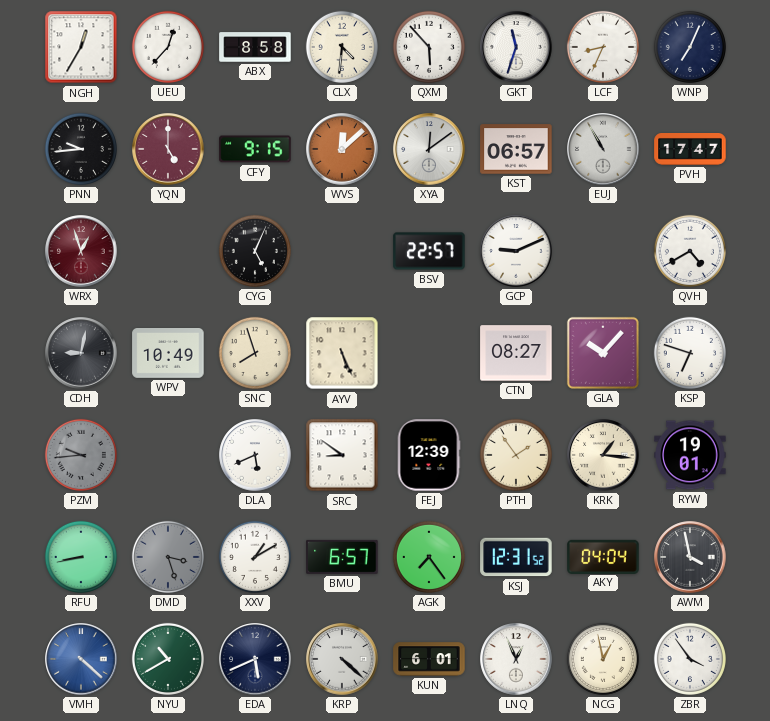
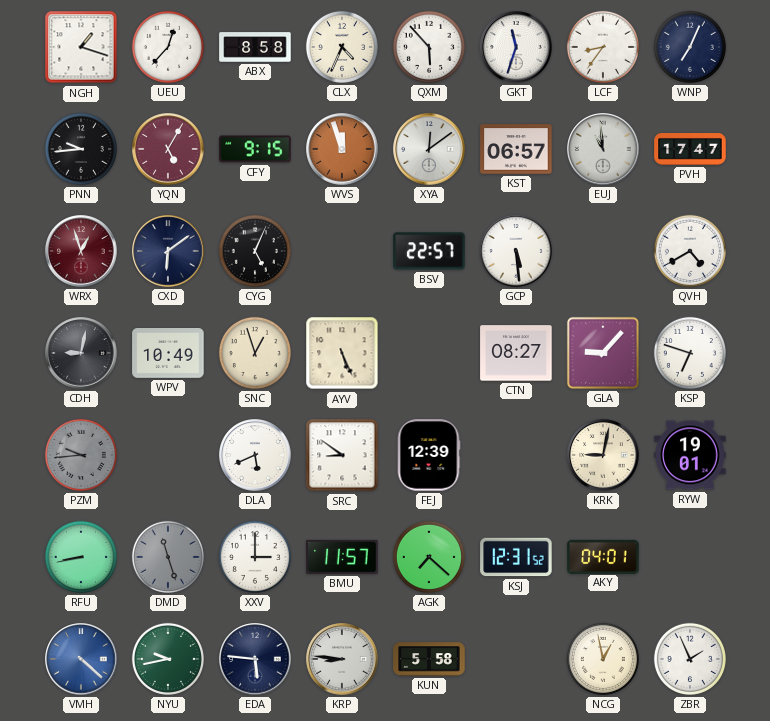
NGH: 12:35 -> 1:18
CLX: 4:31 -> 4:34
LCF: 8:34 -> 8:36
YQN: 5:00 -> 5:05
WVS: 12:08 -> 11:57
EUJ: 10:55 -> 10:59
CXD: none -> 6:09
GCP: 9:11 -> 5:29
SNC: 7:57 -> 12:57
GLA: 10:07 -> 9:07
PTH: 1:54 -> none
KRK: 1:16 -> 9:02
DMD: 3:27 -> 11:27
XXV: 1:10 -> 3:00
BMU: 6:57 -> 11:57
AGK: 7:24 -> 7:22
AKY: 04:04 -> 04:01
AWM: 3:58 -> none
NYU: 10:40 -> 9:43
EDA: 5:41 -> 5:46
KRP: 4:22 -> 8:46
KUN: 6:01 -> 5:58
LNQ: 12:56 -> none
ZBR: 3:54 -> 1:56
